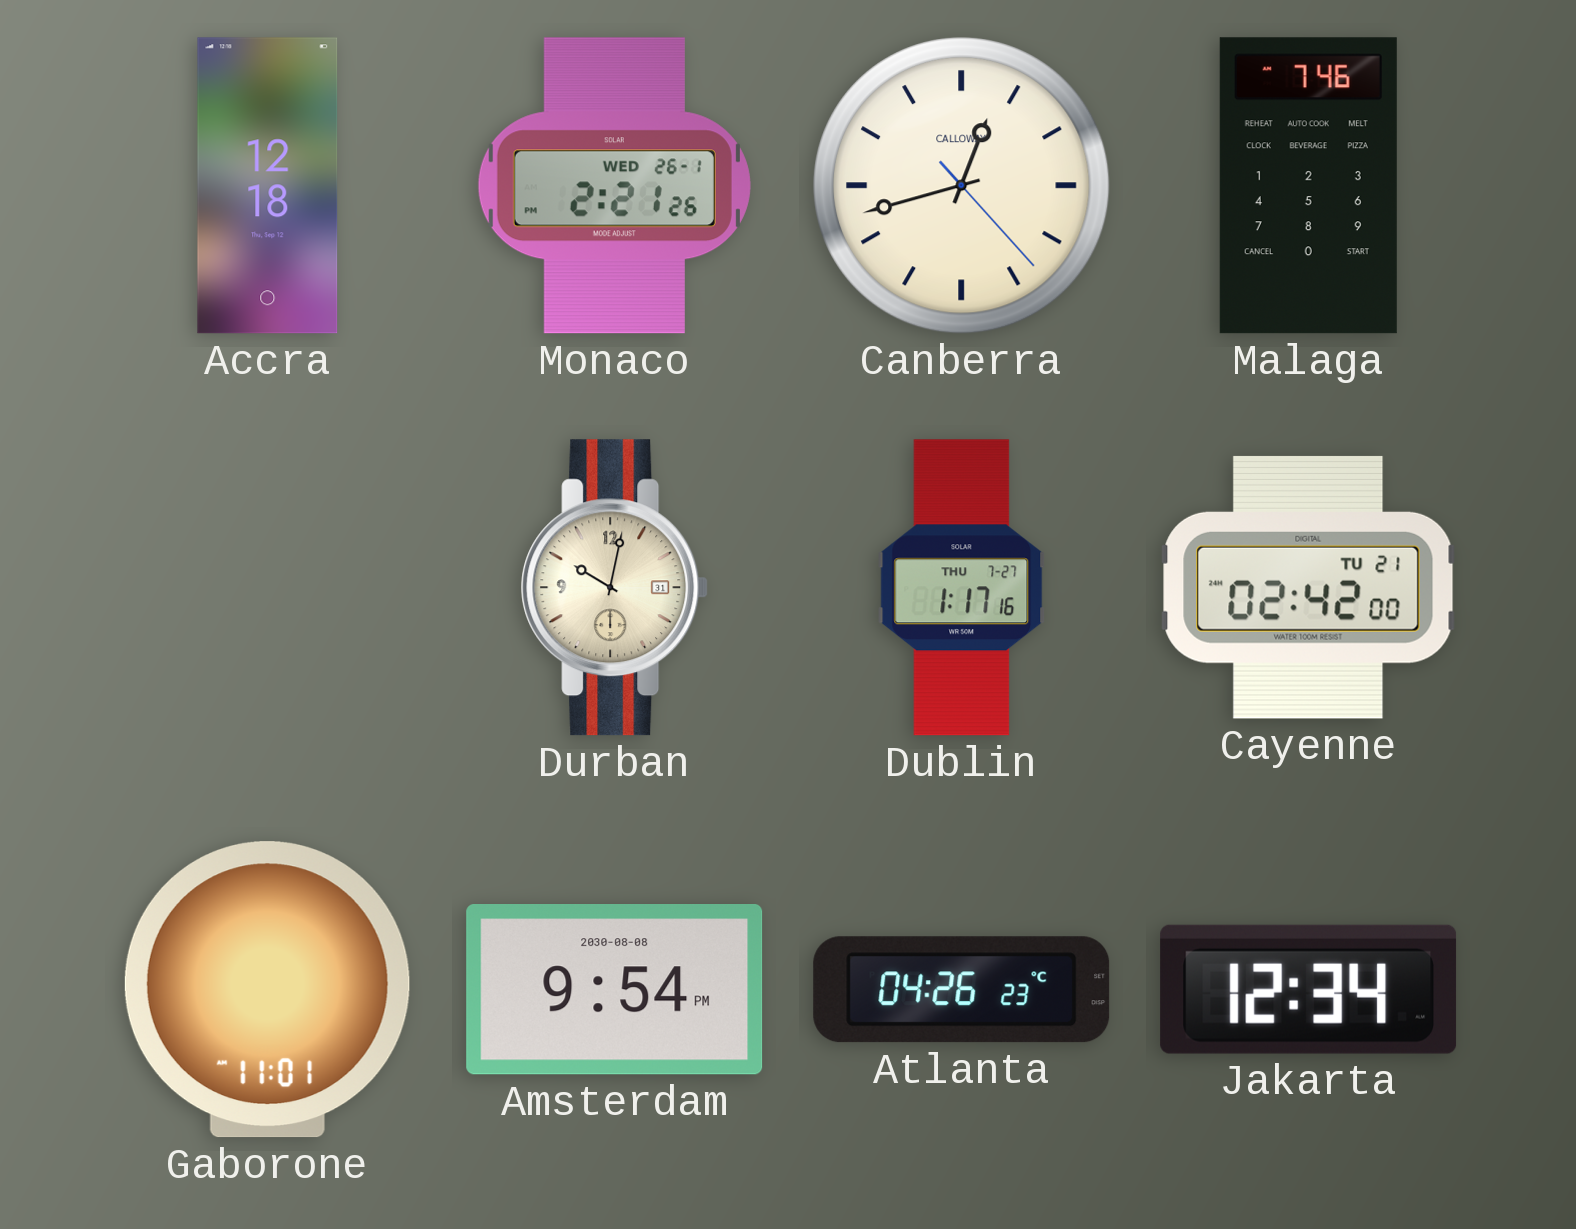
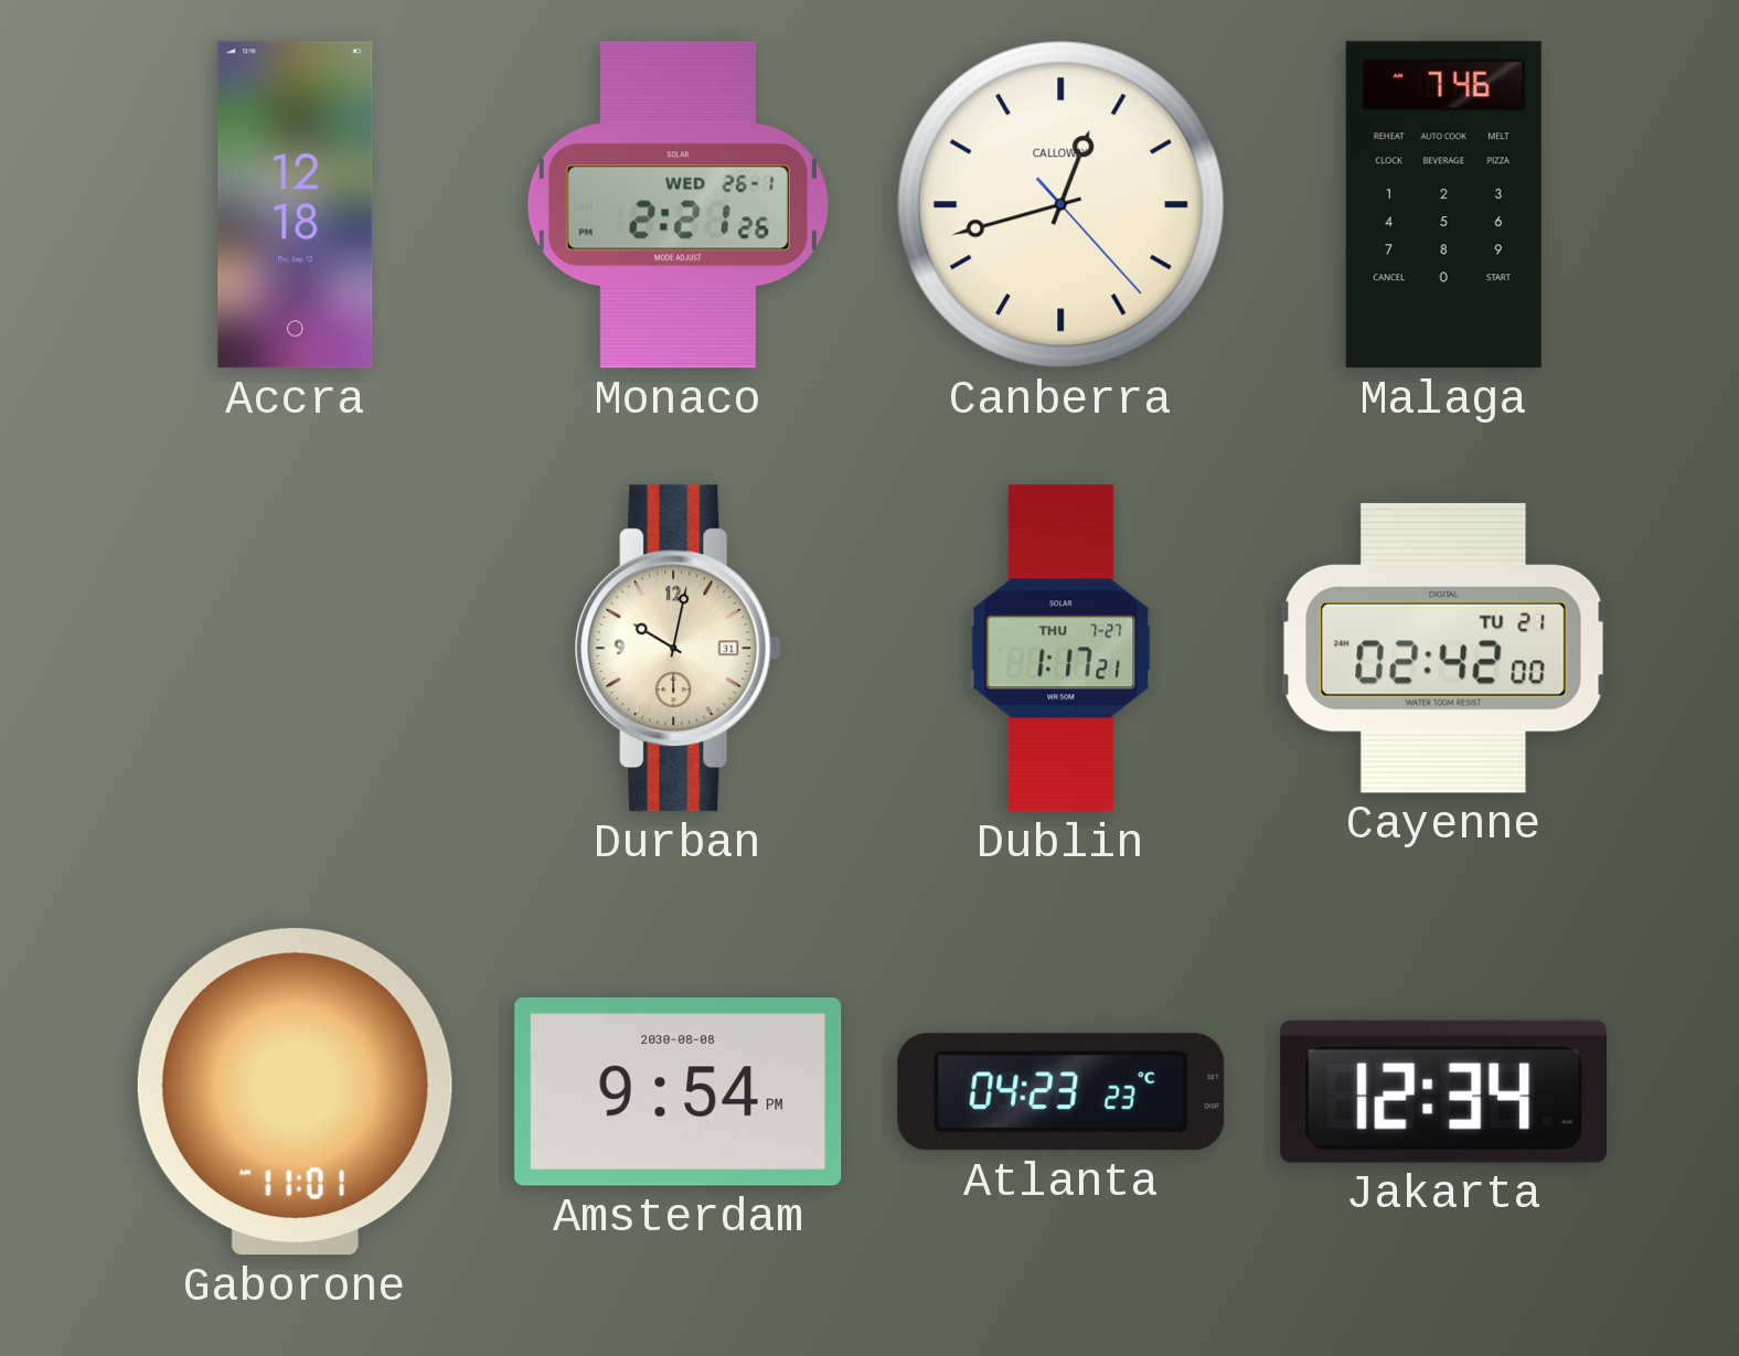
Dublin: 1:17:16 -> 1:17:21
Atlanta: 04:26 -> 04:23
